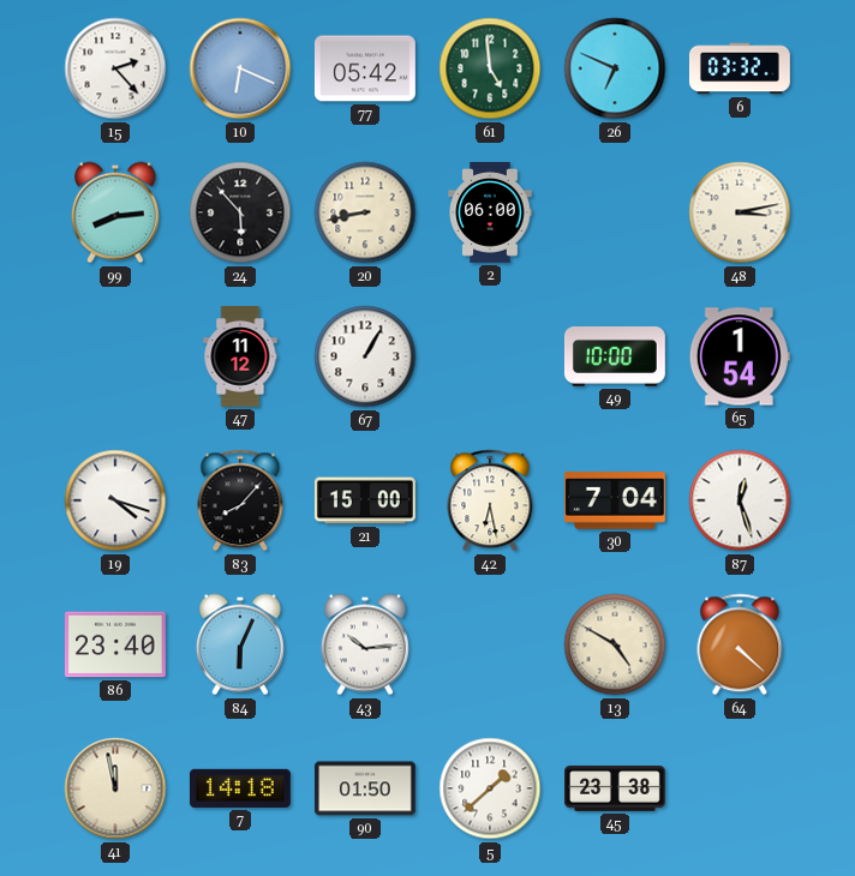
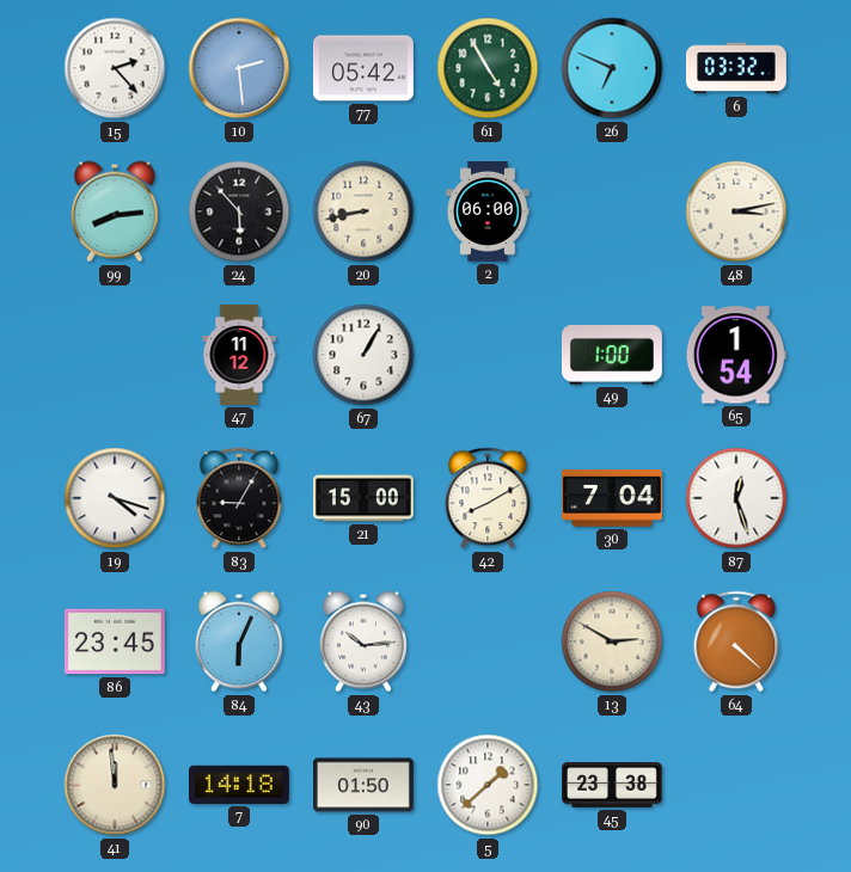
10: 6:19 -> 2:29
61: 4:59 -> 4:55
49: 10:00 -> 1:00
83: 8:07 -> 9:05
42: 6:28 -> 8:10
86: 23:40 -> 23:45
13: 4:50 -> 2:50
41: 11:58 -> 11:59
